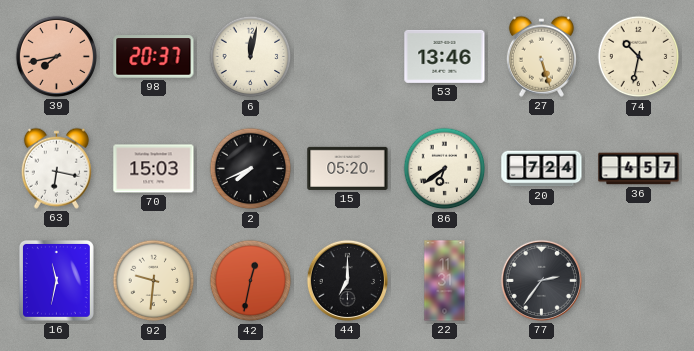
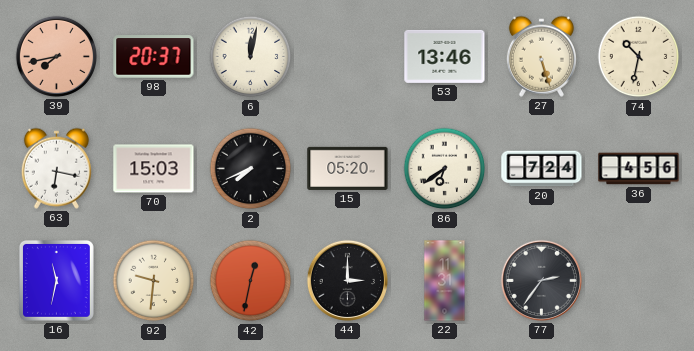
36: 4:57 -> 4:56
44: 7:00 -> 3:00
